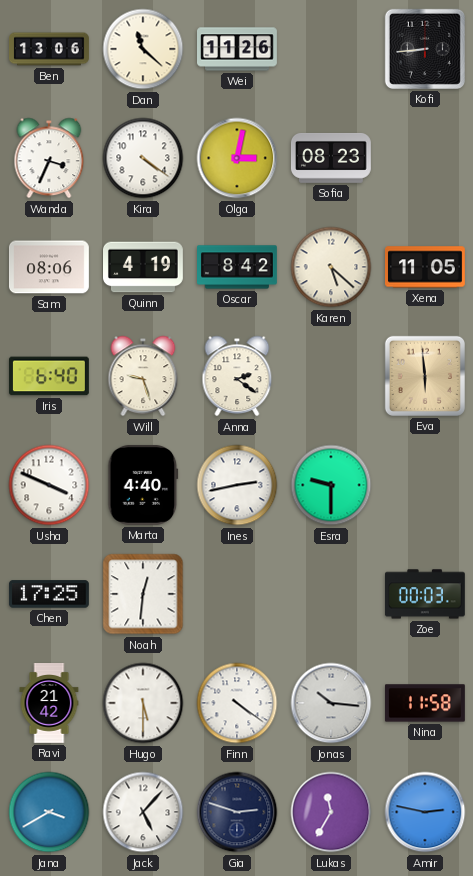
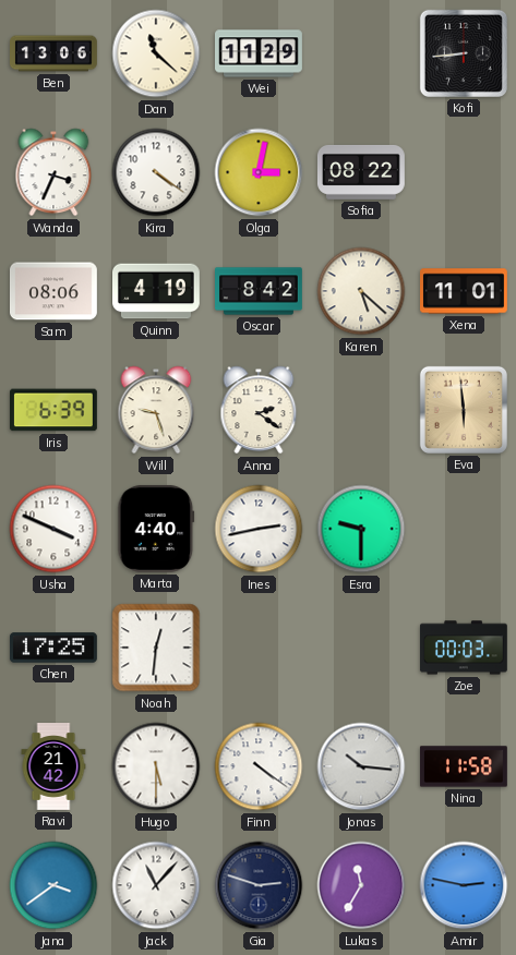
Wei: 11:26 -> 11:29
Sofia: 08:23 -> 08:22
Xena: 11:05 -> 11:01
Iris: 6:40 -> 6:39
Jana: 3:40 -> 3:39
Jack: 5:07 -> 11:07
